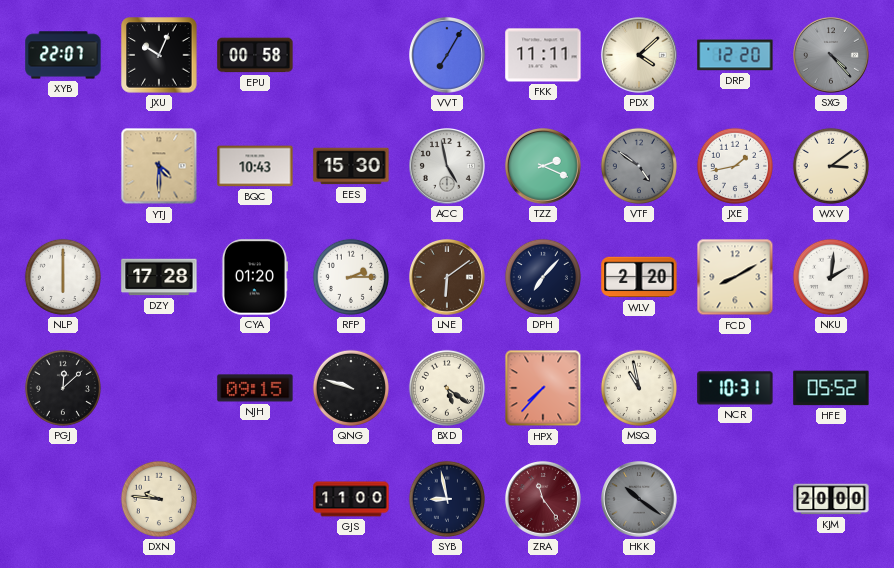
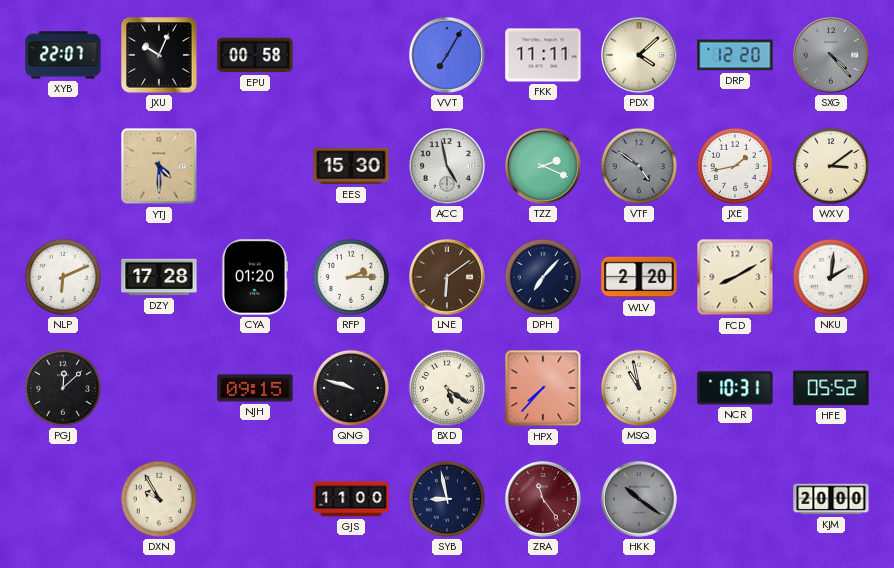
BQC: 10:43 -> none
NLP: 6:00 -> 6:11
DXN: 9:46 -> 9:55
